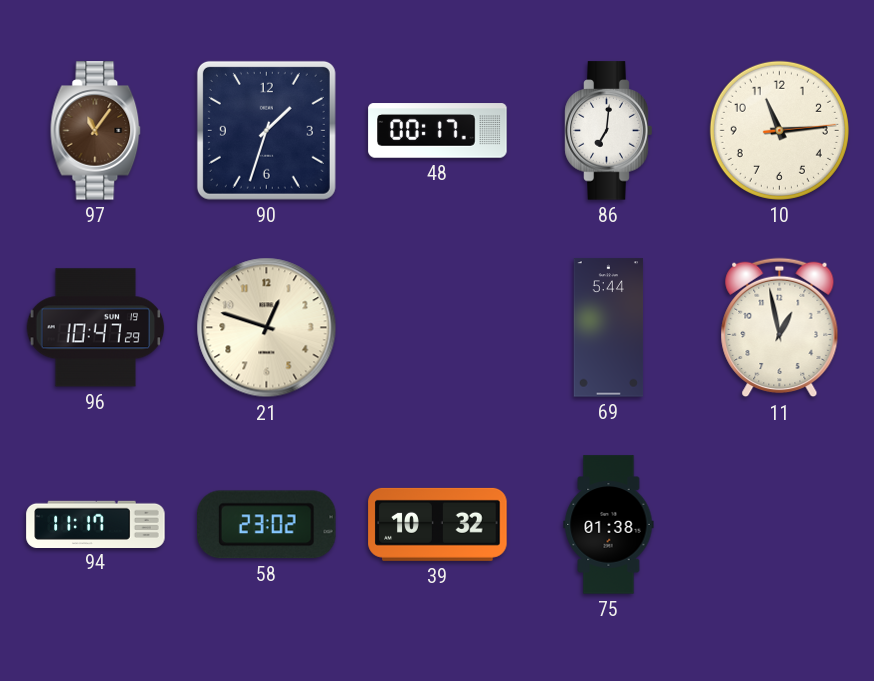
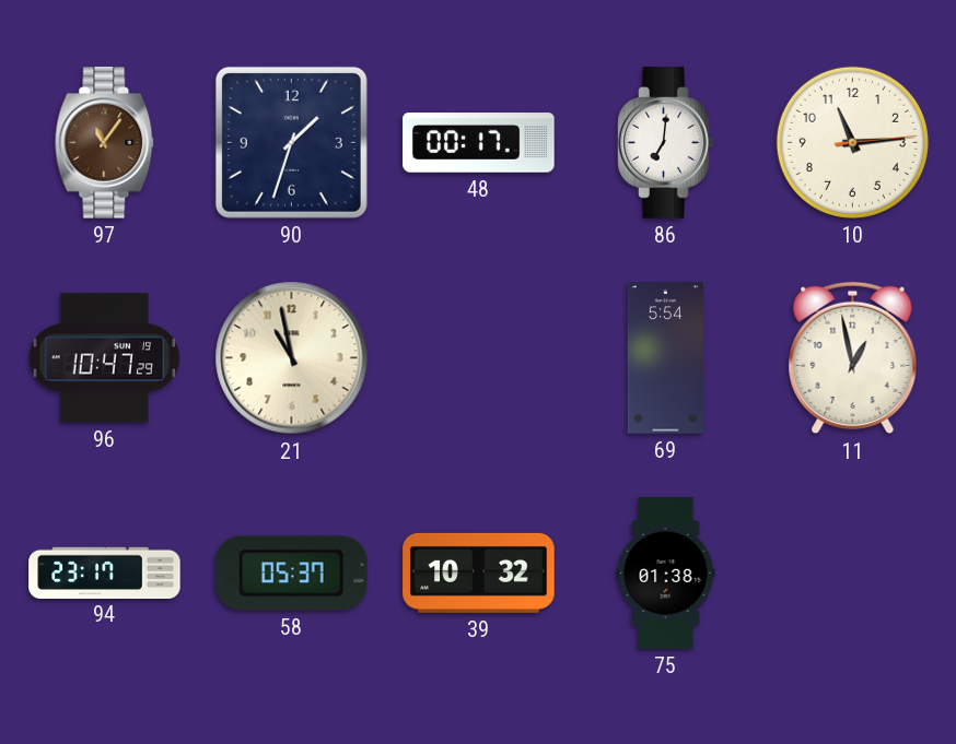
21: 12:48 -> 10:58
69: 5:44 -> 5:54
94: 11:17 -> 23:17
58: 23:02 -> 05:37
